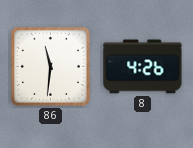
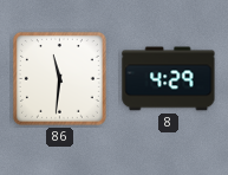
8: 4:26 -> 4:29
